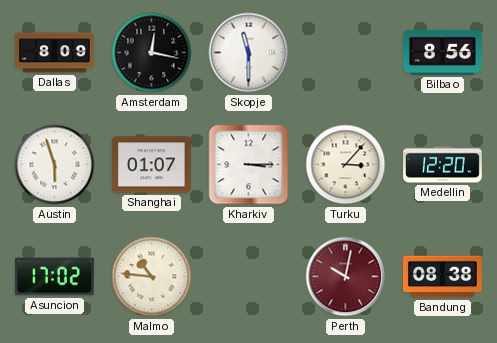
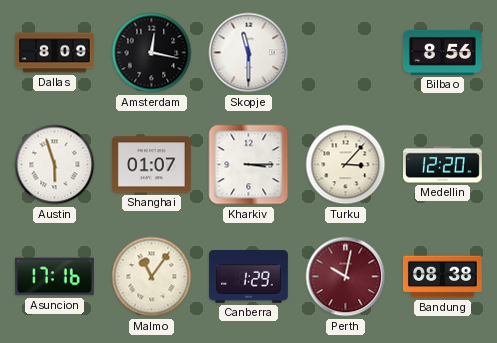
Asuncion: 17:02 -> 17:16
Malmo: 10:46 -> 11:06
Canberra: none -> 1:29
